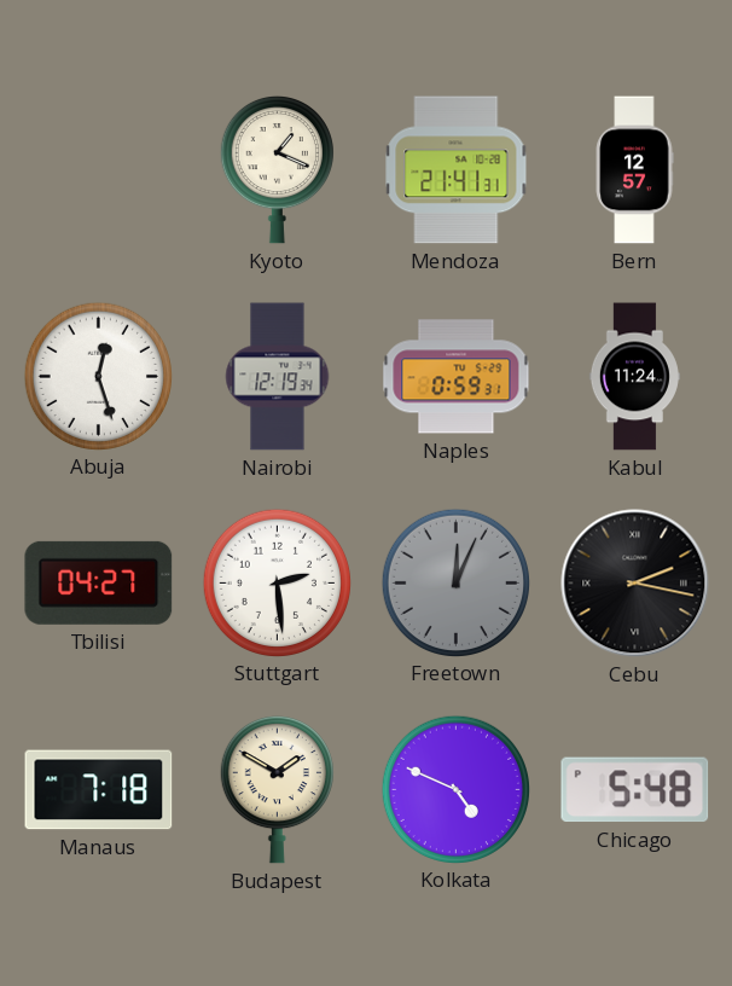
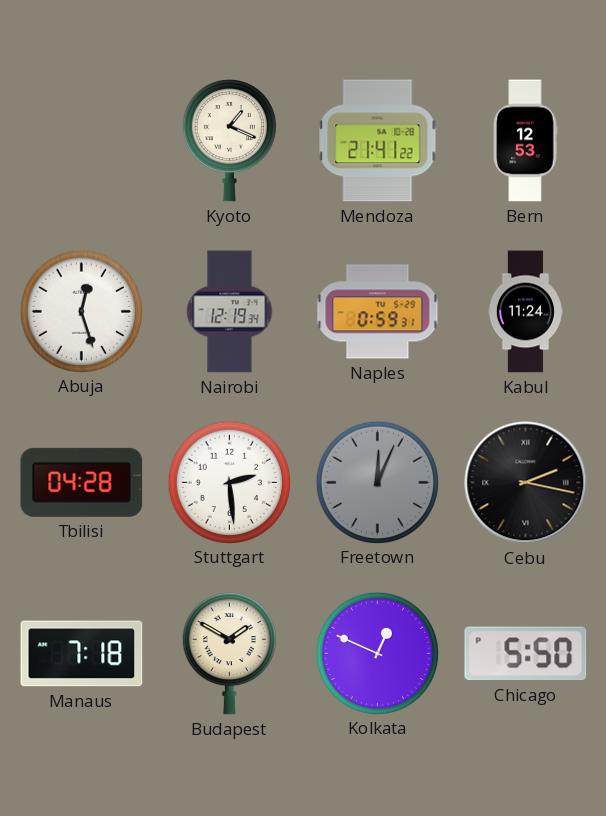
Mendoza: 21:41:31 -> 21:41:22
Bern: 12:57 -> 12:53
Tbilisi: 04:27 -> 04:28
Kolkata: 4:49 -> 12:49
Chicago: 5:48 -> 5:50
